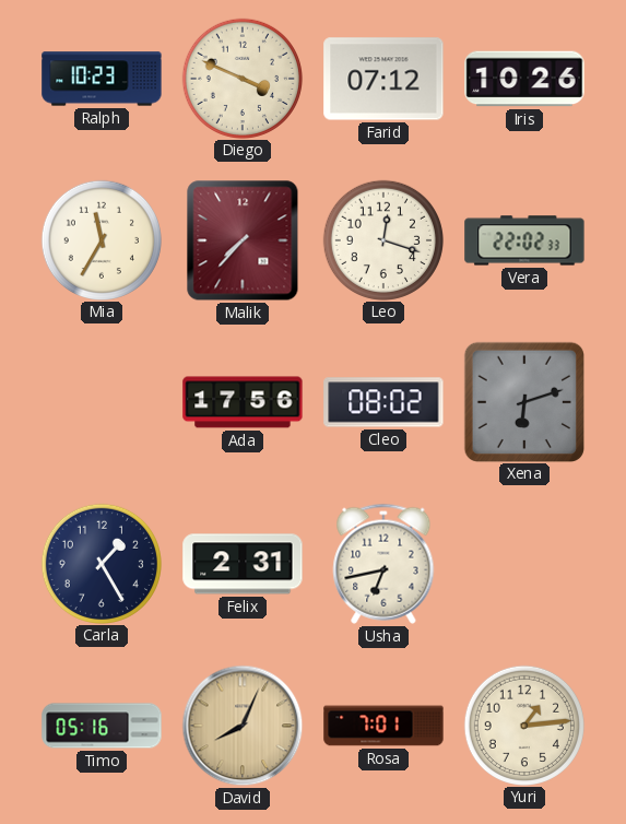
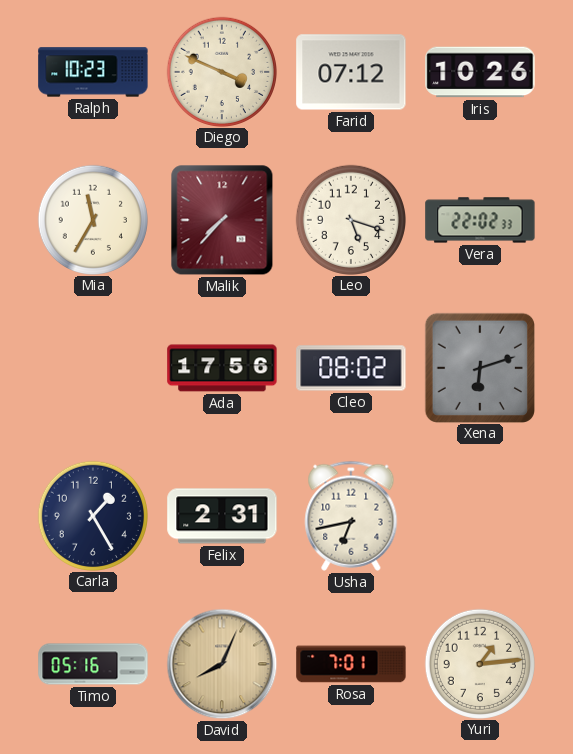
Leo: 12:18 -> 5:18
